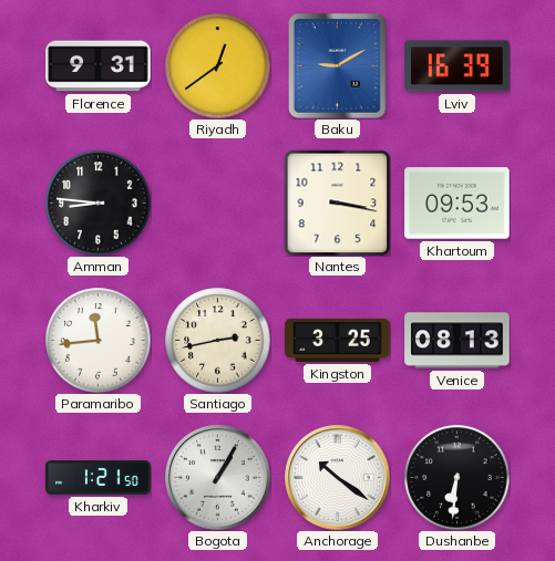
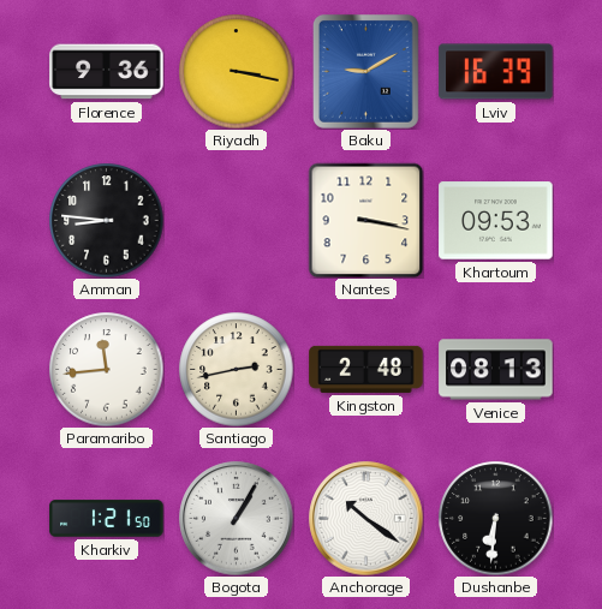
Florence: 9:31 -> 9:36
Riyadh: 12:39 -> 3:17
Kingston: 3:25 -> 2:48
